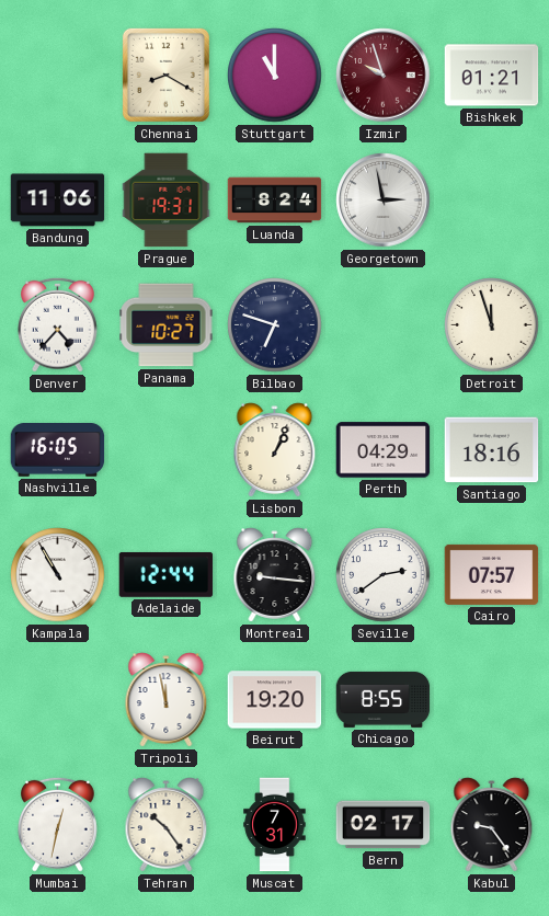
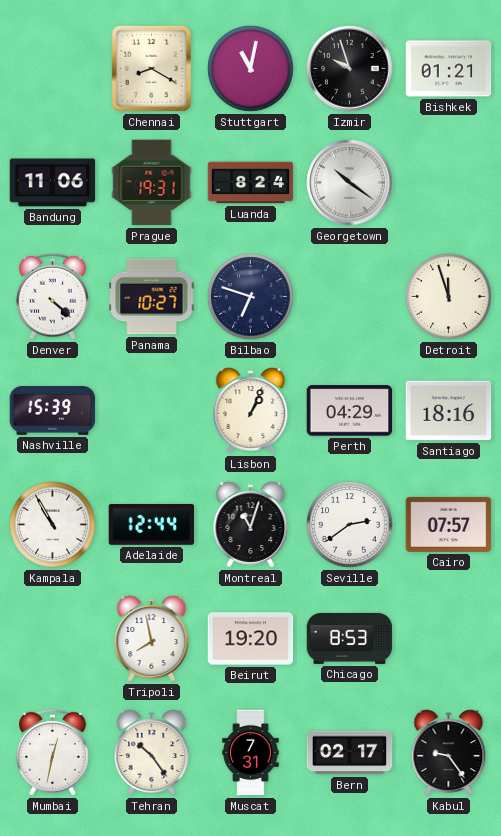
Stuttgart: 11:00 -> 11:02
Izmir dial: burgundy -> black
Georgetown: 2:58 -> 10:21
Denver: 4:37 -> 4:22
Nashville: 16:05 -> 15:39
Montreal: 9:16 -> 11:03
Tripoli: 11:58 -> 7:58
Chicago: 8:55 -> 8:53
